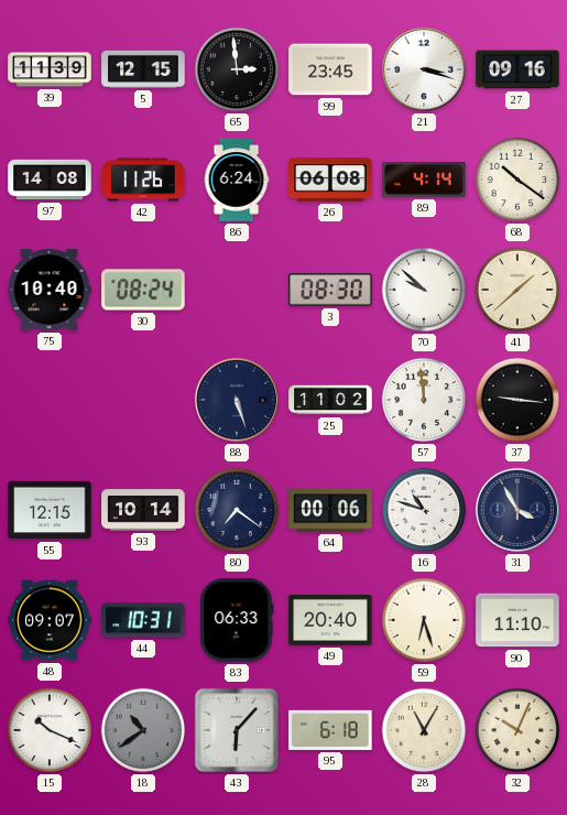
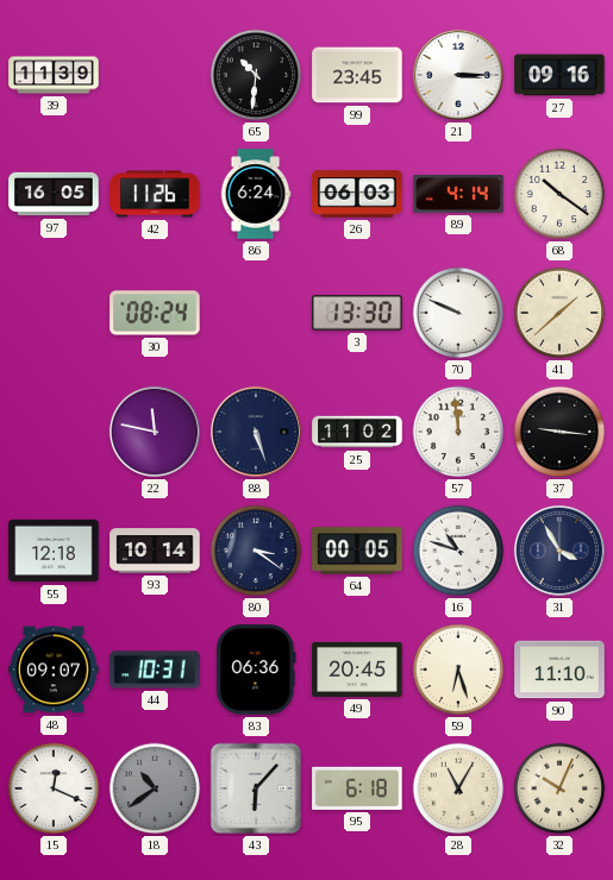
5: 12:15 -> none
65: 2:59 -> 10:31
21: 3:18 -> 3:15
97: 14:08 -> 16:05
26: 06:08 -> 06:03
75: 10:40 -> none
3: 08:30 -> 13:30
70: 9:52 -> 9:49
22: none -> 11:47
55: 12:15 -> 12:18
80: 7:21 -> 3:21
64: 00:06 -> 00:05
83: 06:33 -> 06:36
49: 20:40 -> 20:45
15: 10:19 -> 12:19
